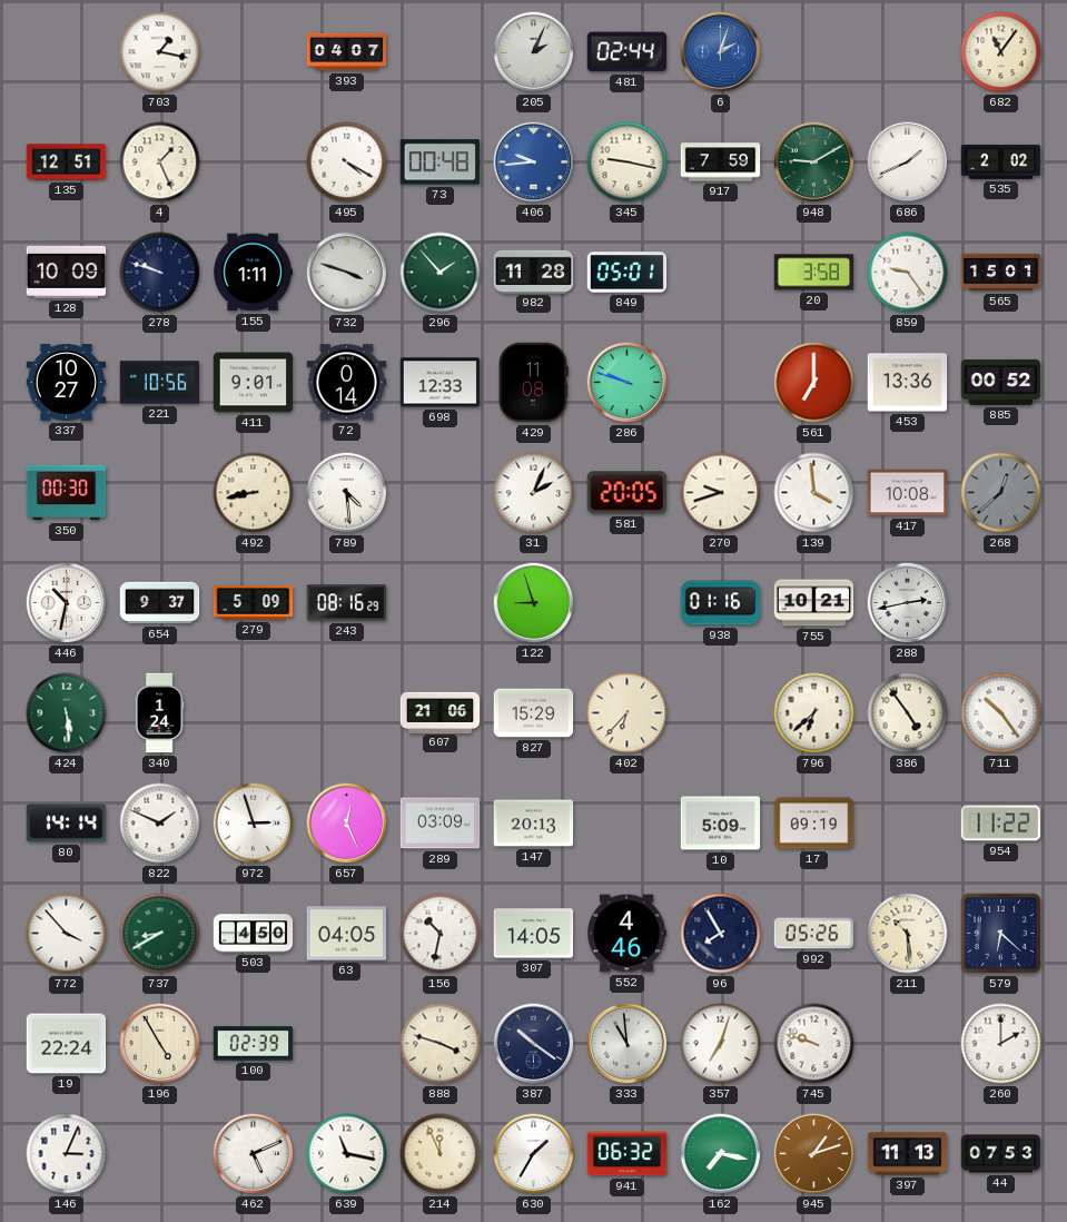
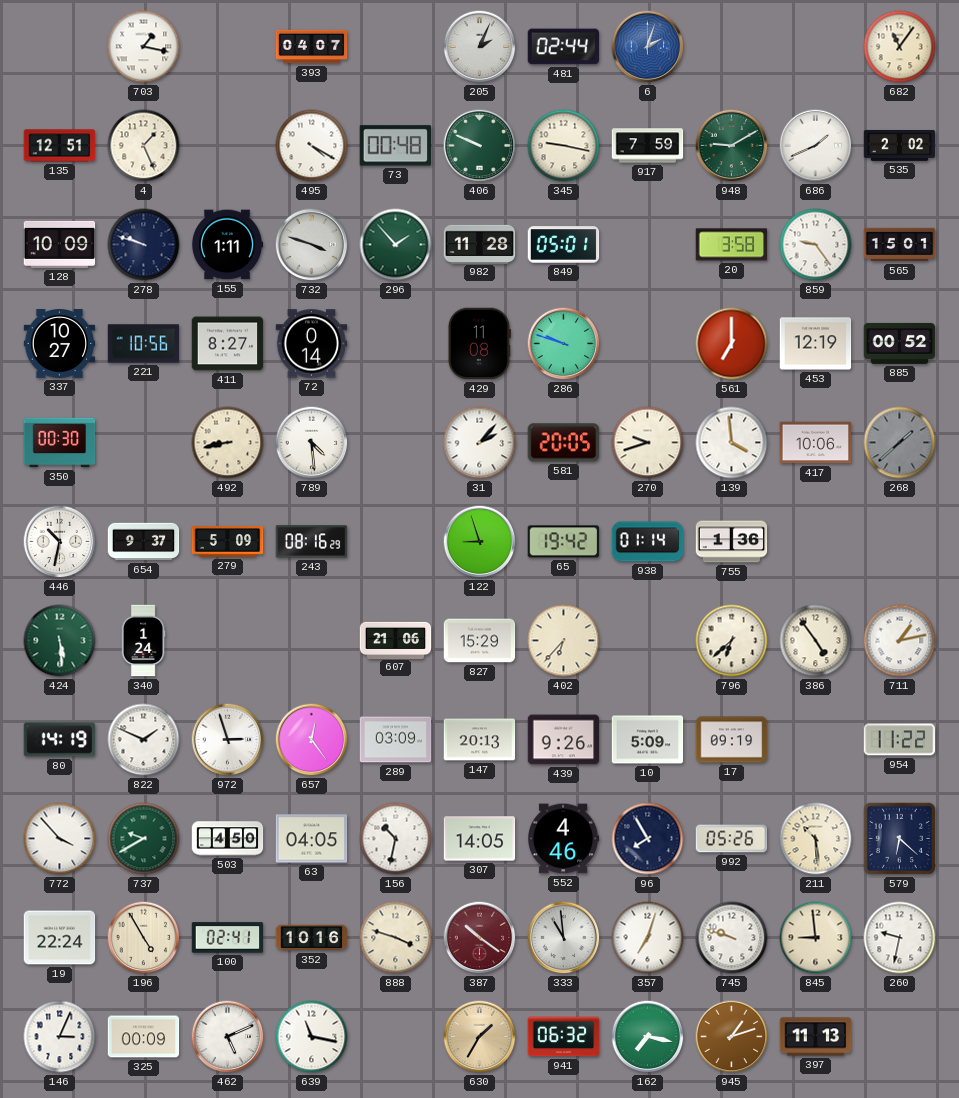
406: 9:44 -> 9:49
406 dial: blue -> green
411: 9:01 -> 8:27
698: 12:33 -> none
453: 13:36 -> 12:19
31: 2:04 -> 2:07
417: 10:08 -> 10:06
268: 12:38 -> 1:38
65: none -> 19:42
938: 01:16 -> 01:14
755: 10:21 -> 1:36
288: 2:43 -> none
711: 10:24 -> 1:13
80: 14:14 -> 14:19
657: 12:26 -> 12:24
439: none -> 9:26
737: 8:40 -> 9:40
100: 02:39 -> 02:41
352: none -> 10:16
387 dial: navy -> burgundy
845: none -> 8:59
260: 2:00 -> 9:32
325: none -> 00:09
214: 11:56 -> none
630 dial: white -> champagne
44: 07:53 -> none
